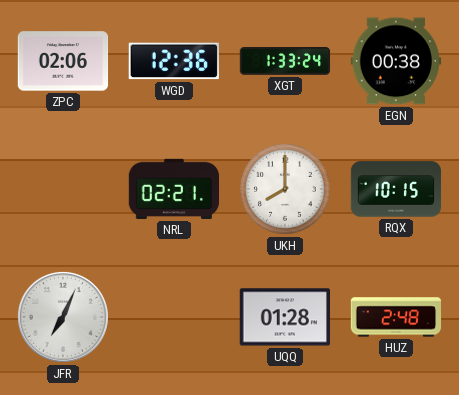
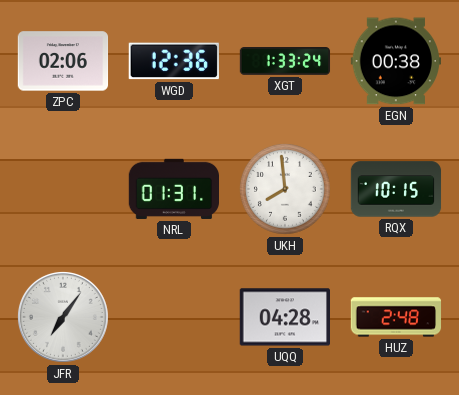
NRL: 02:21 -> 01:31
UKH: 8:00 -> 7:59
JFR: 7:04 -> 7:06
UQQ: 01:28 -> 04:28
